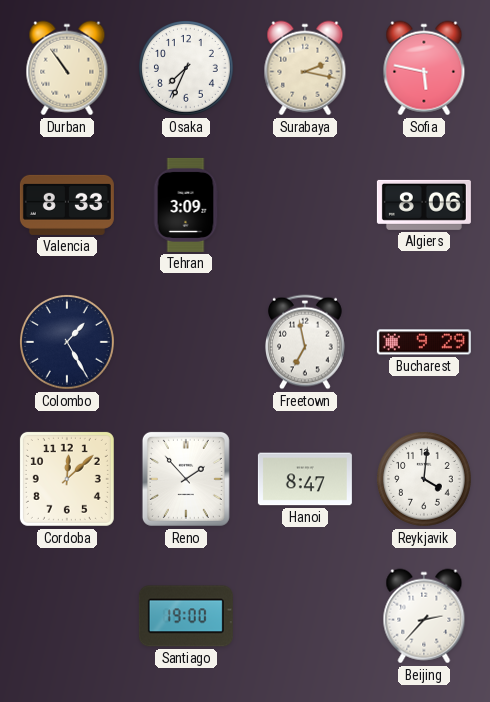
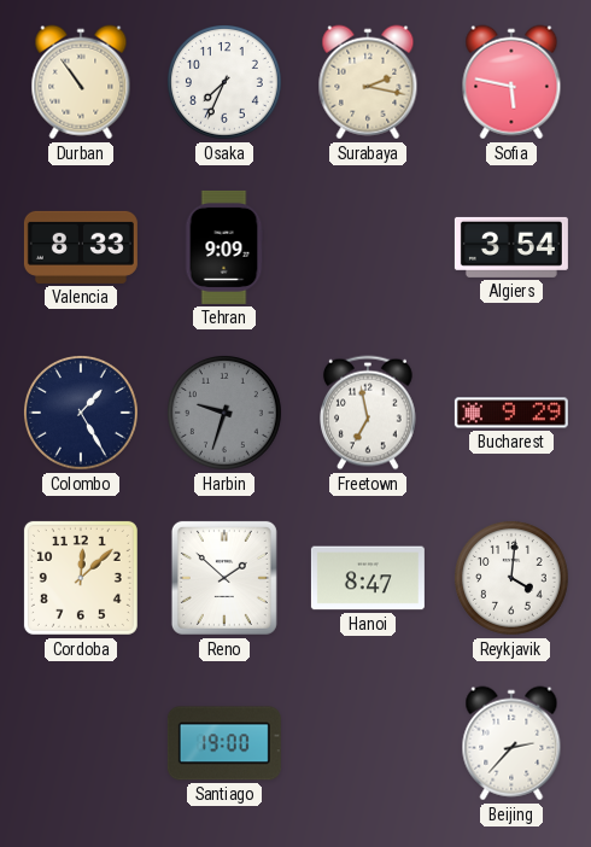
Tehran: 3:09 -> 9:09
Algiers: 8:06 -> 3:54
Harbin: none -> 9:33
Reno: 1:53 -> 1:52
